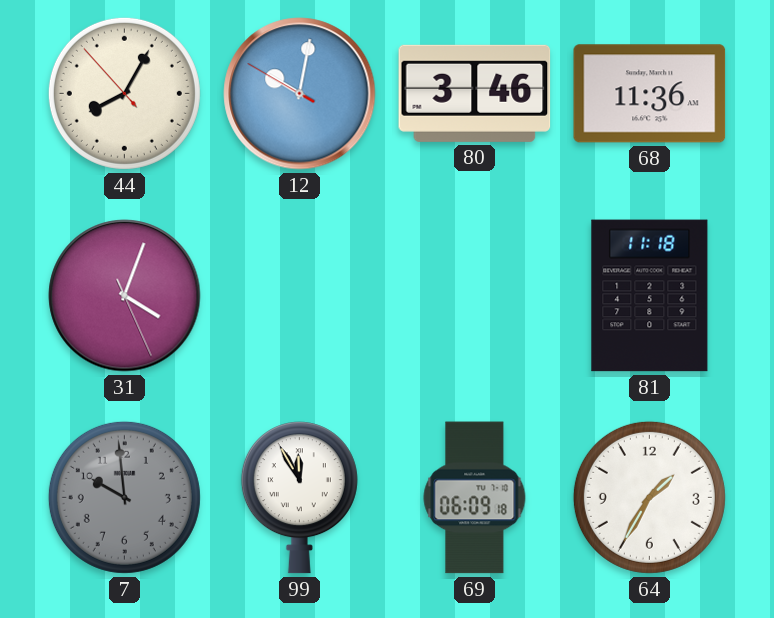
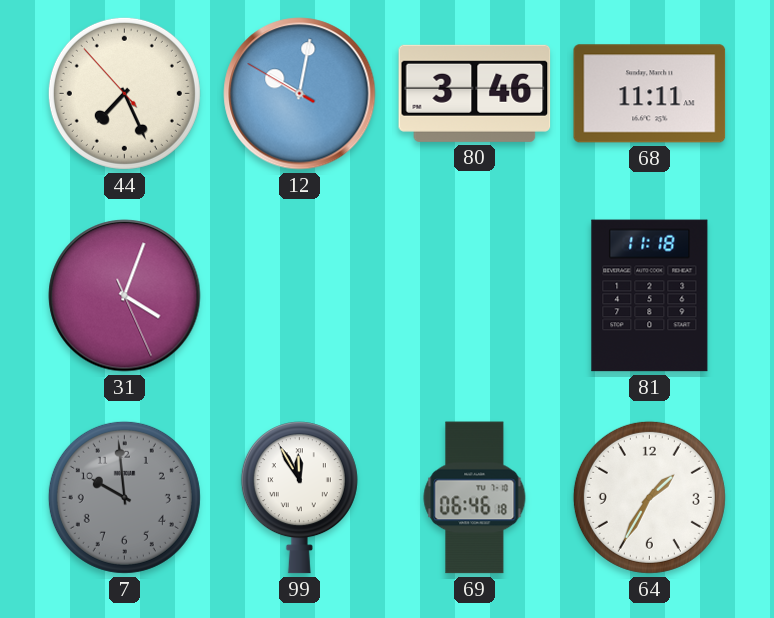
44: 8:04 -> 7:25
68: 11:36 -> 11:11
69: 06:09 -> 06:46
